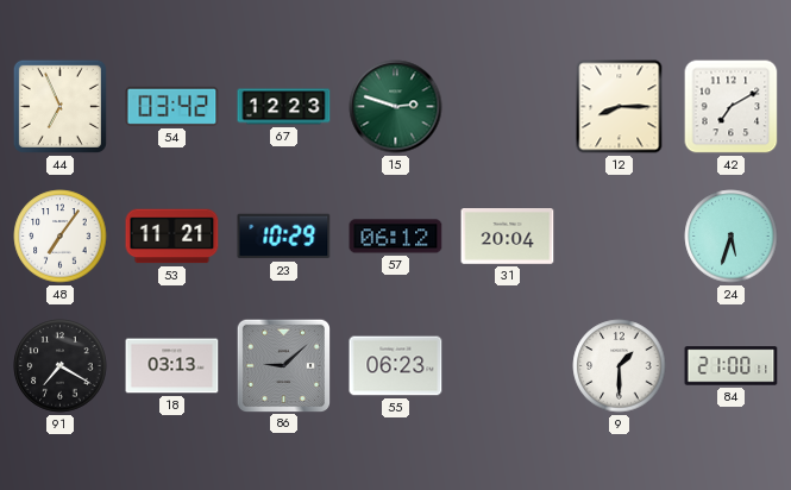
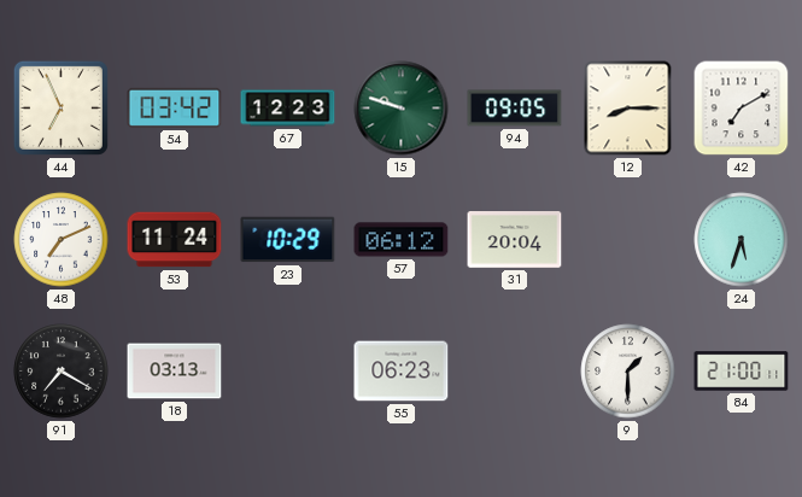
15: 2:48 -> 9:48
94: none -> 09:05
48: 7:06 -> 7:11
53: 11:21 -> 11:24
86: 9:08 -> none
